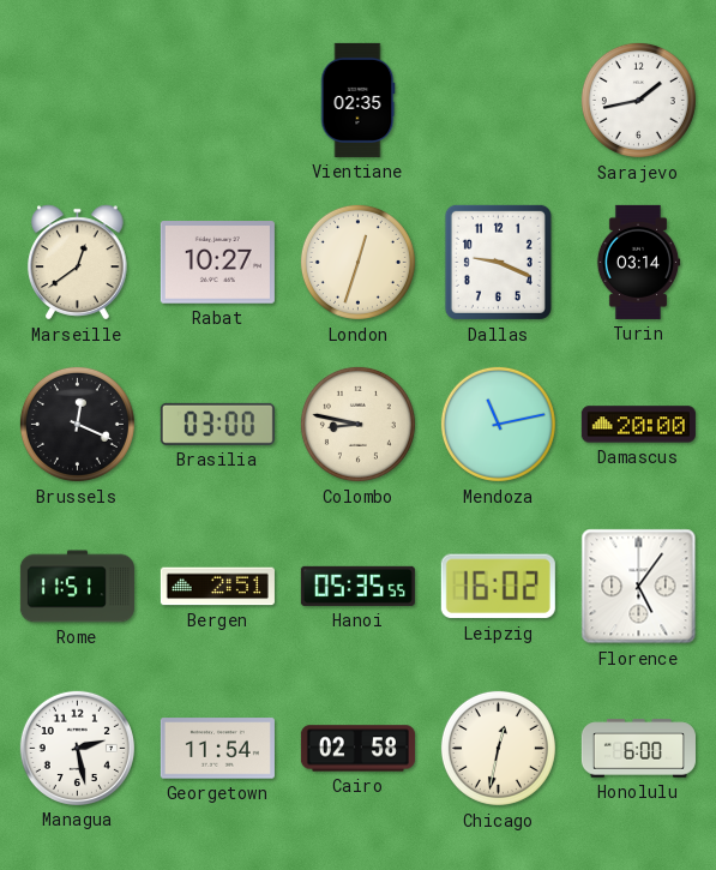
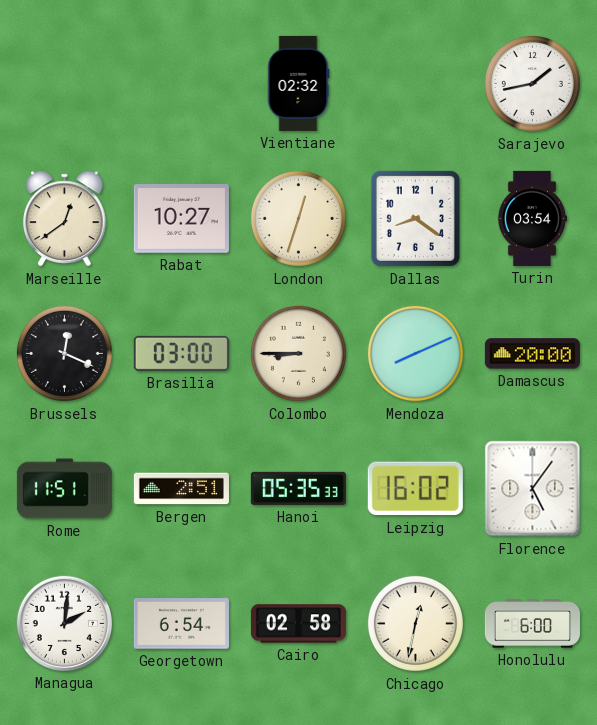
Vientiane: 02:35 -> 02:32
Dallas: 9:19 -> 8:21
Turin: 03:14 -> 03:54
Colombo: 8:47 -> 8:45
Mendoza: 11:13 -> 8:11
Hanoi: 05:35:55 -> 05:35:33
Managua: 2:28 -> 2:01
Georgetown: 11:54 -> 6:54
